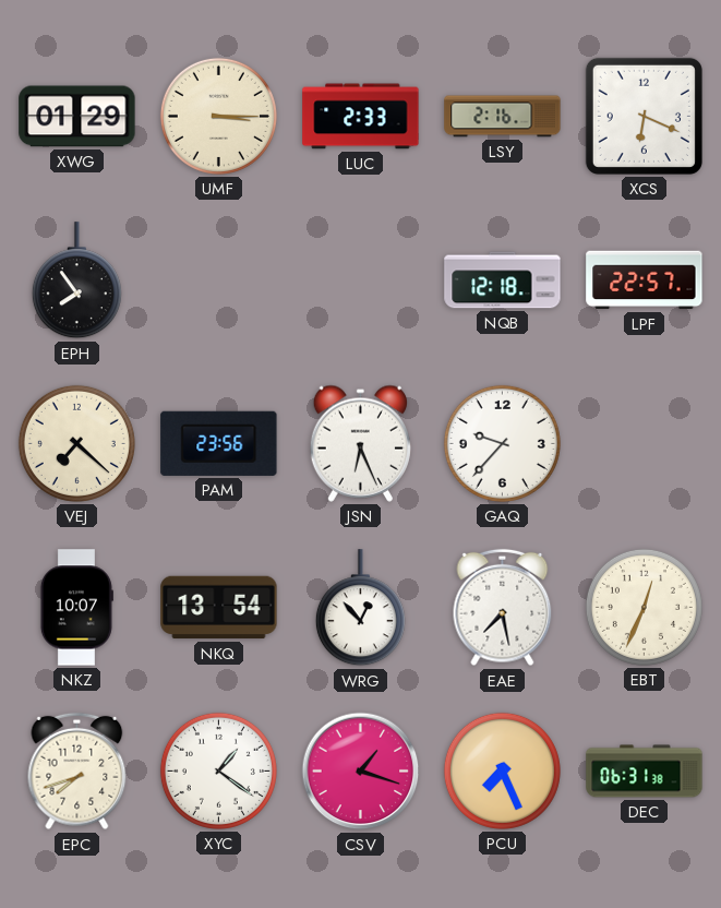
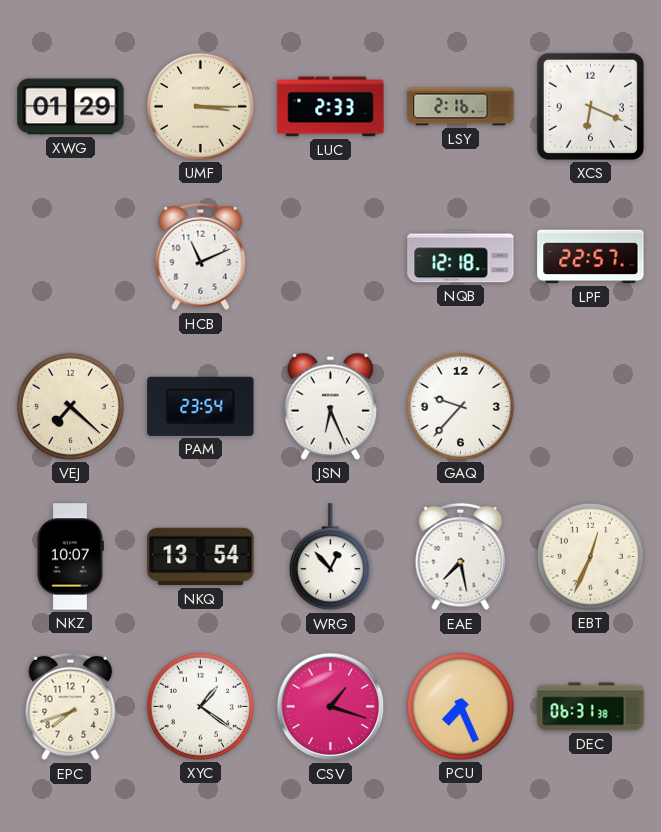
EPH: 7:54 -> none
HCB: none -> 11:11
PAM: 23:56 -> 23:54
